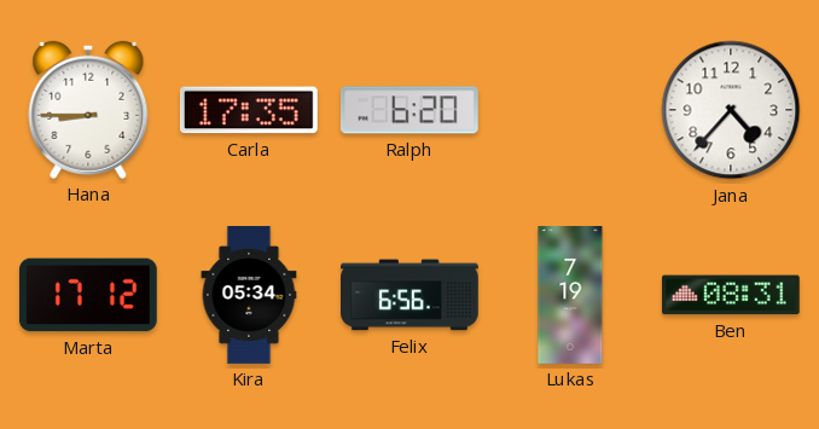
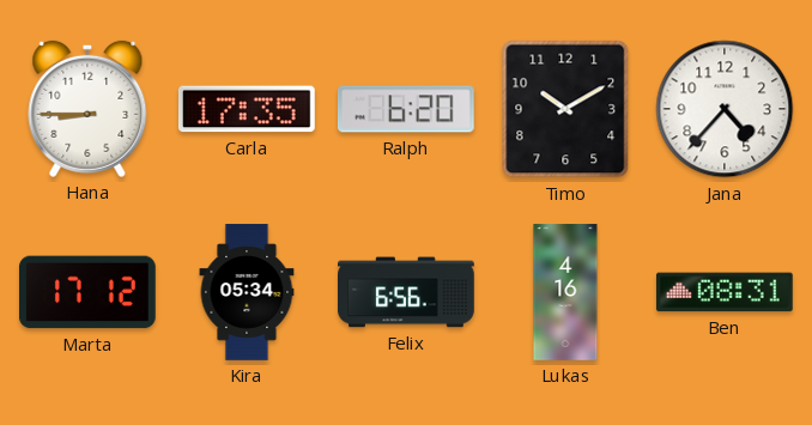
Timo: none -> 10:10
Lukas: 7:19 -> 4:16
